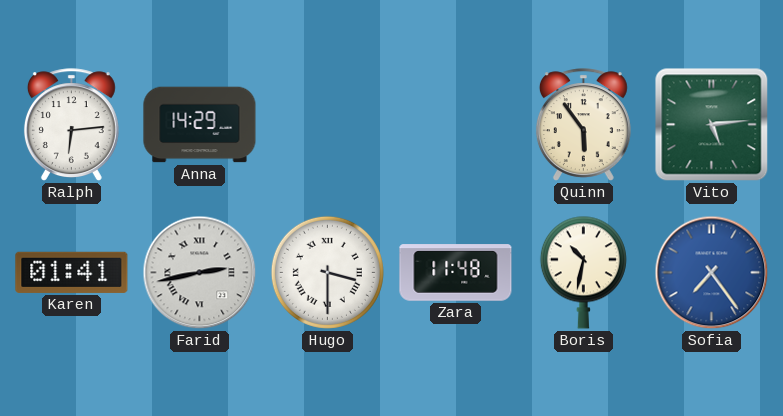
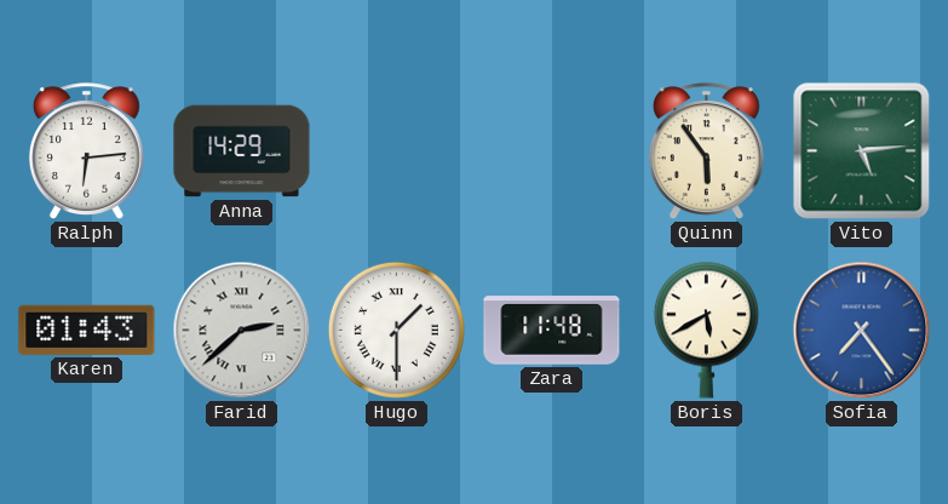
Karen: 01:41 -> 01:43
Farid: 2:43 -> 2:38
Hugo: 3:30 -> 1:30
Boris: 10:32 -> 5:40
